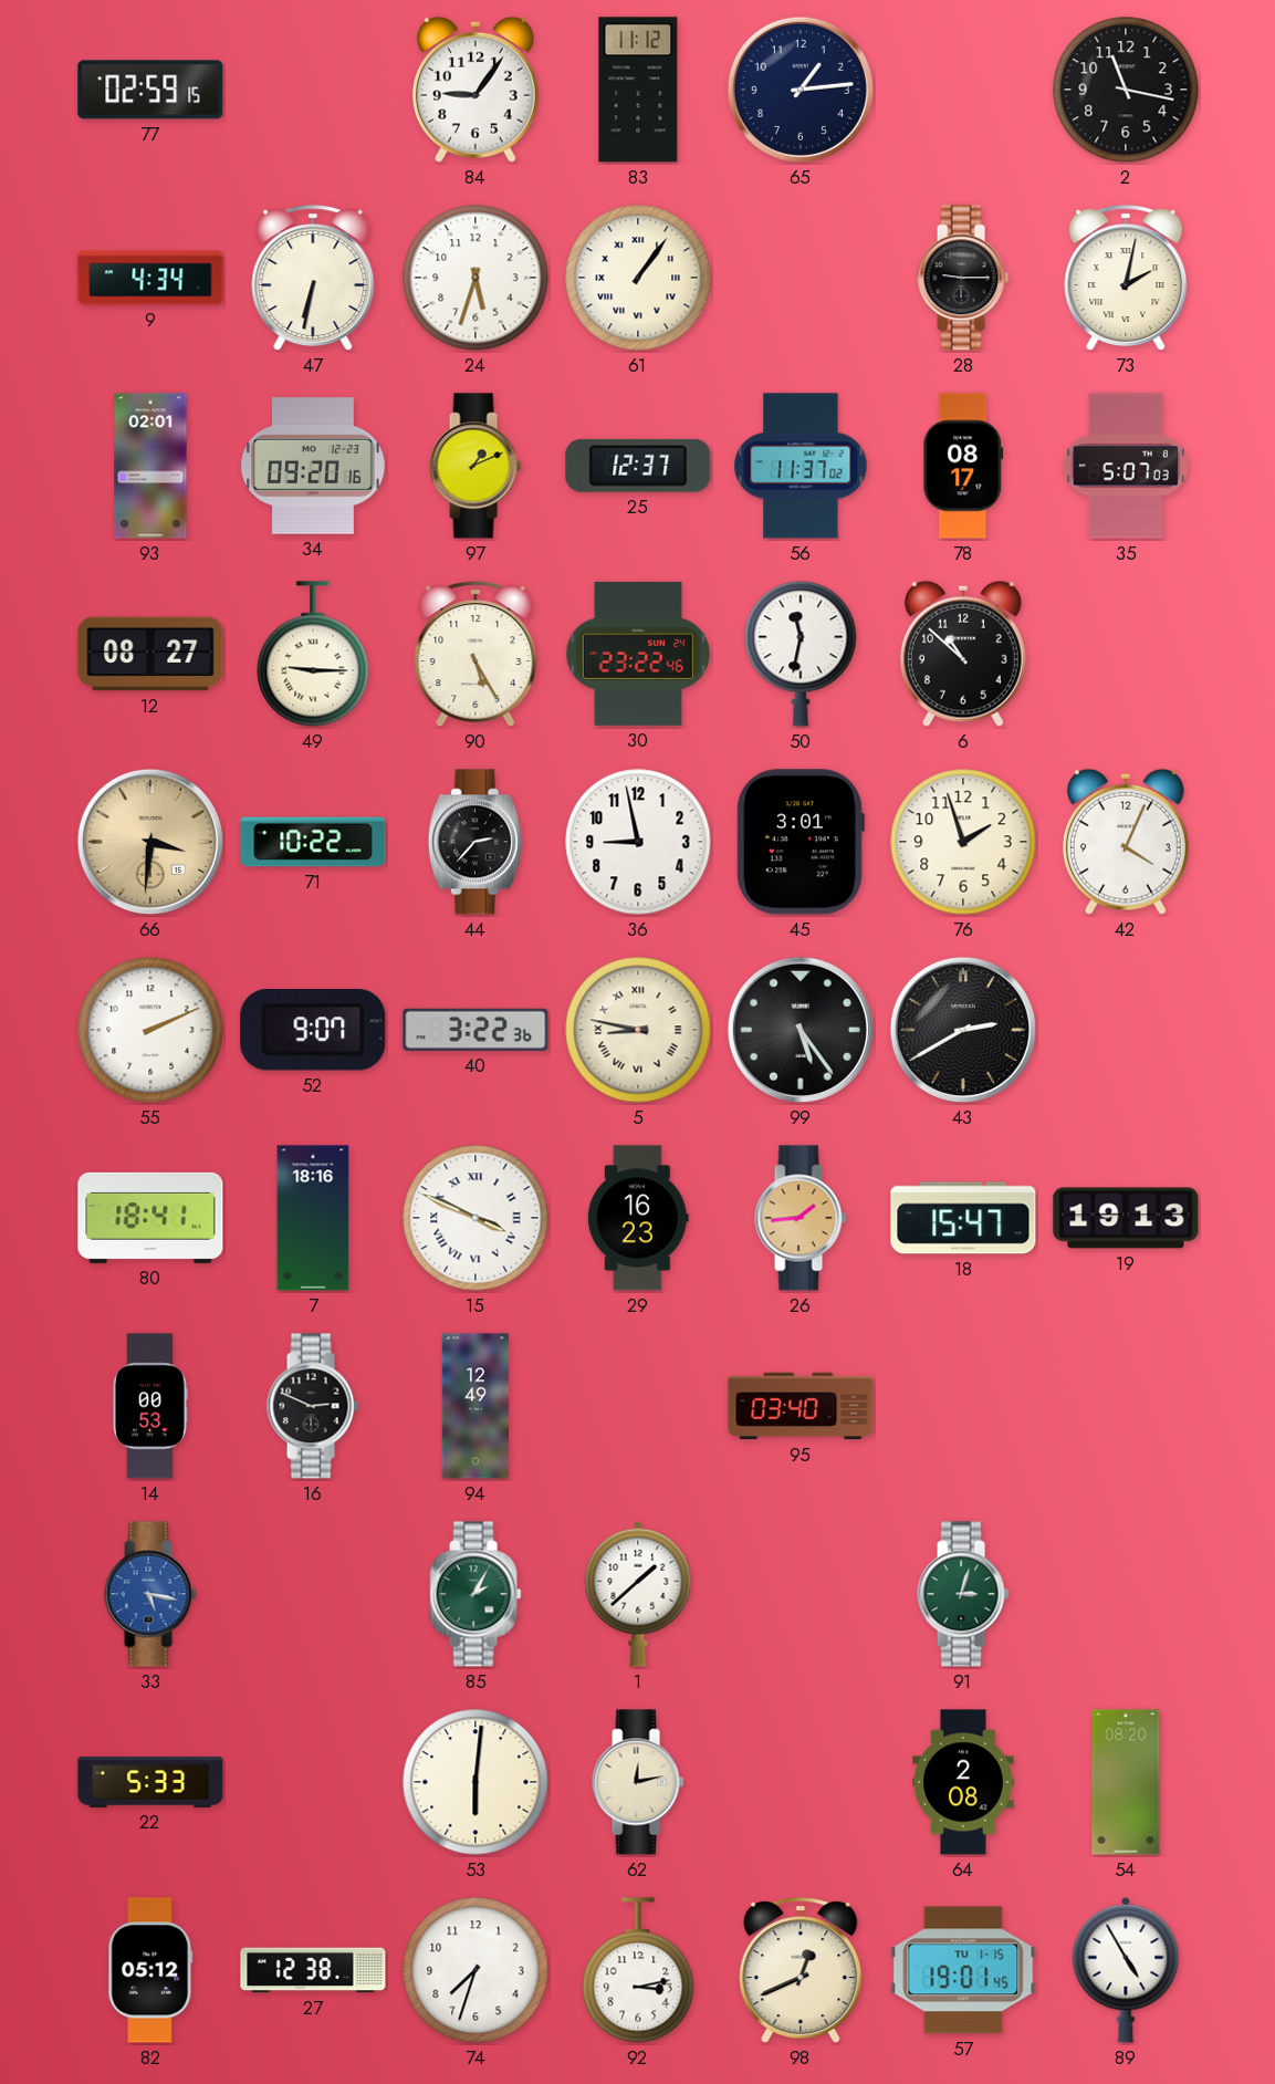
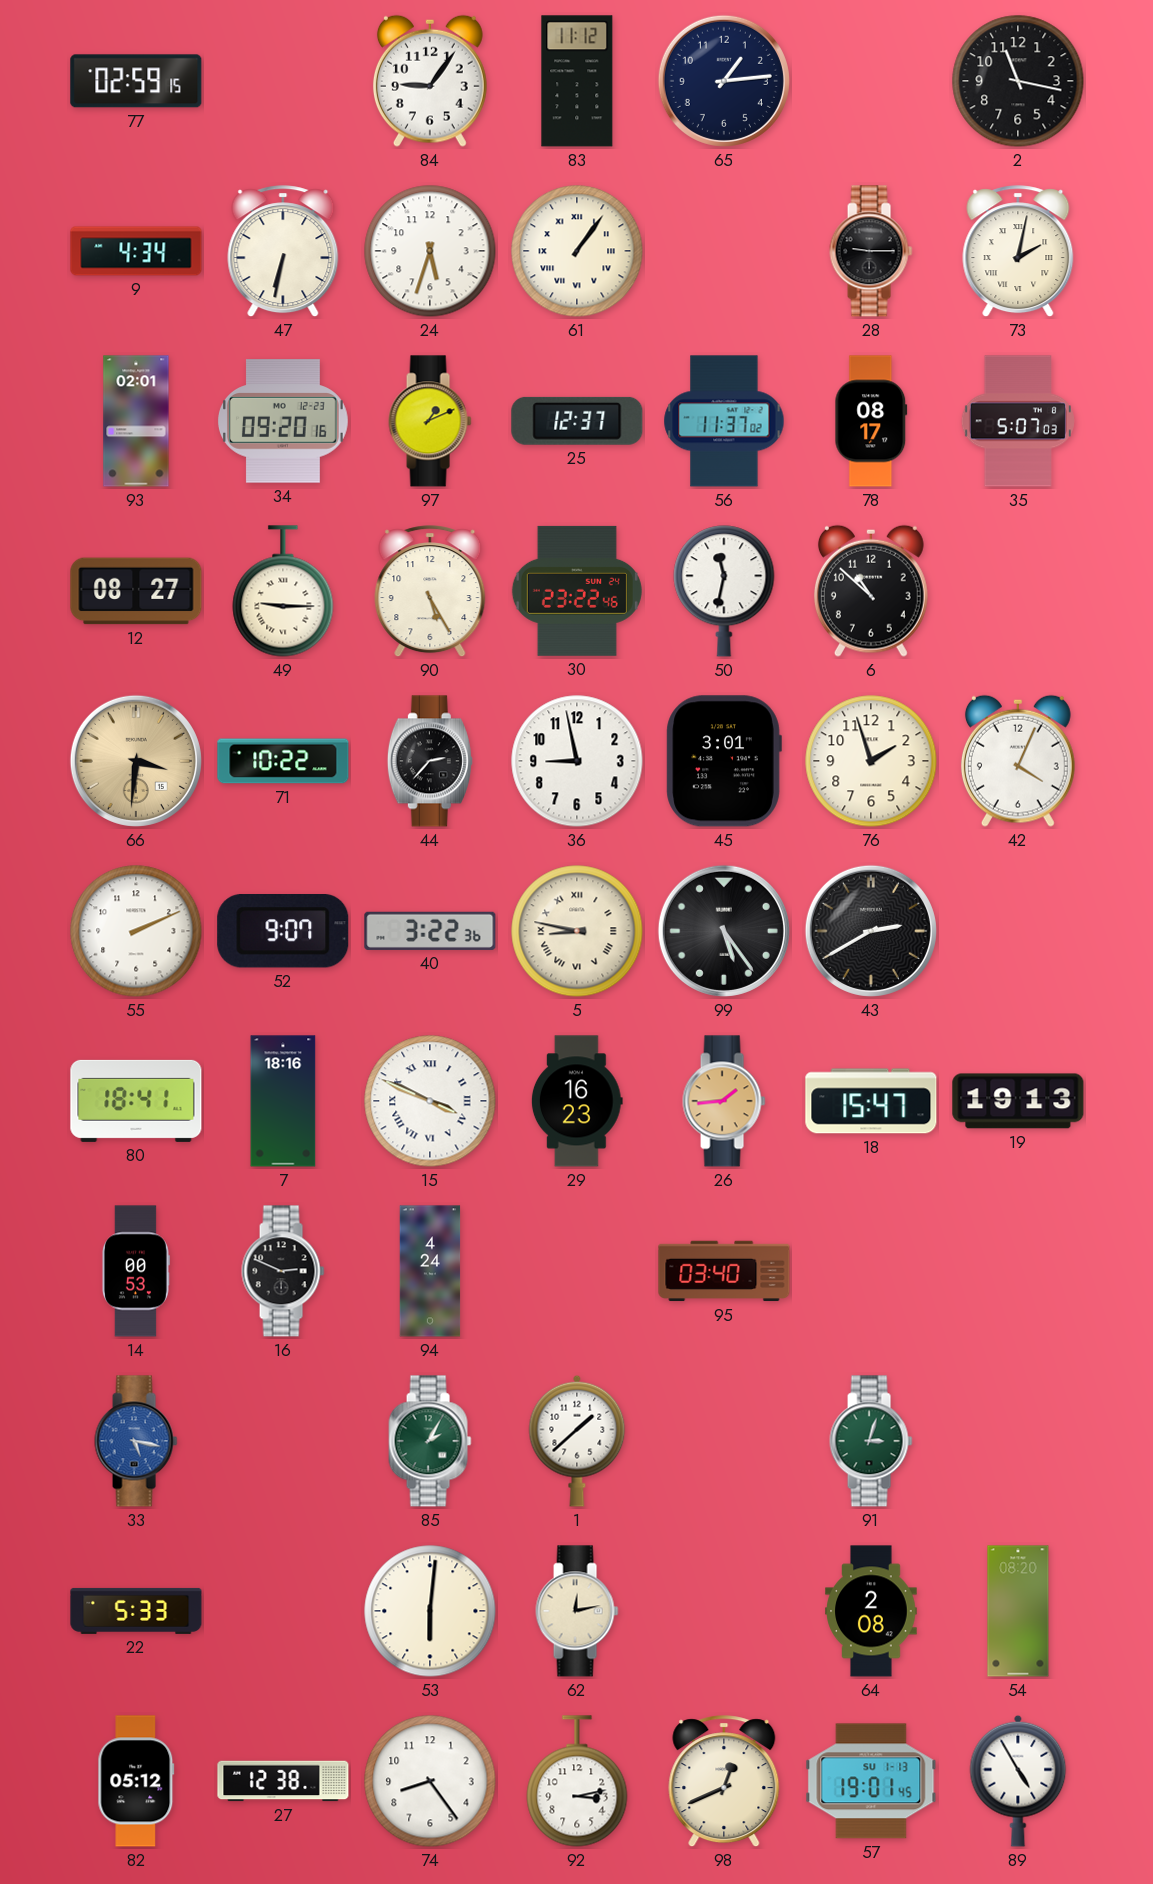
94: 12:49 -> 4:24
74: 7:33 -> 8:24
57 date: TU 1-15 -> SU 1-13
